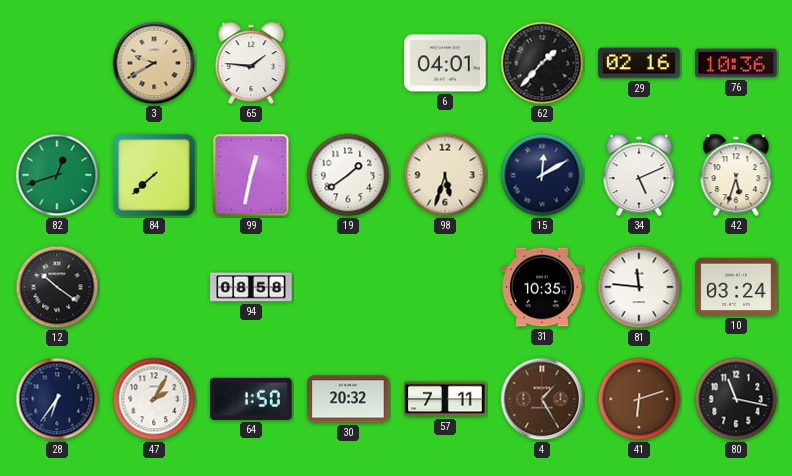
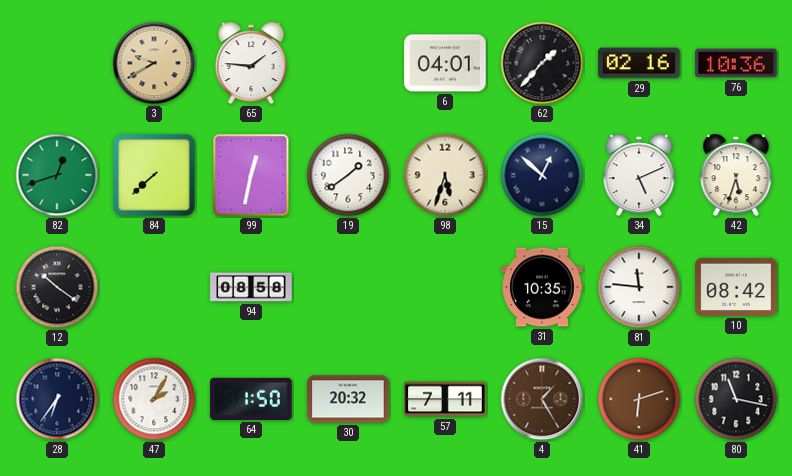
15: 12:10 -> 12:52
10: 03:24 -> 08:42
